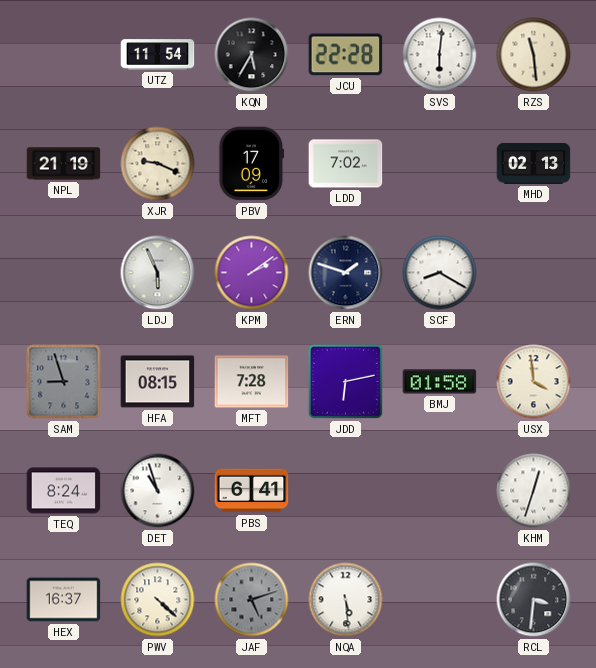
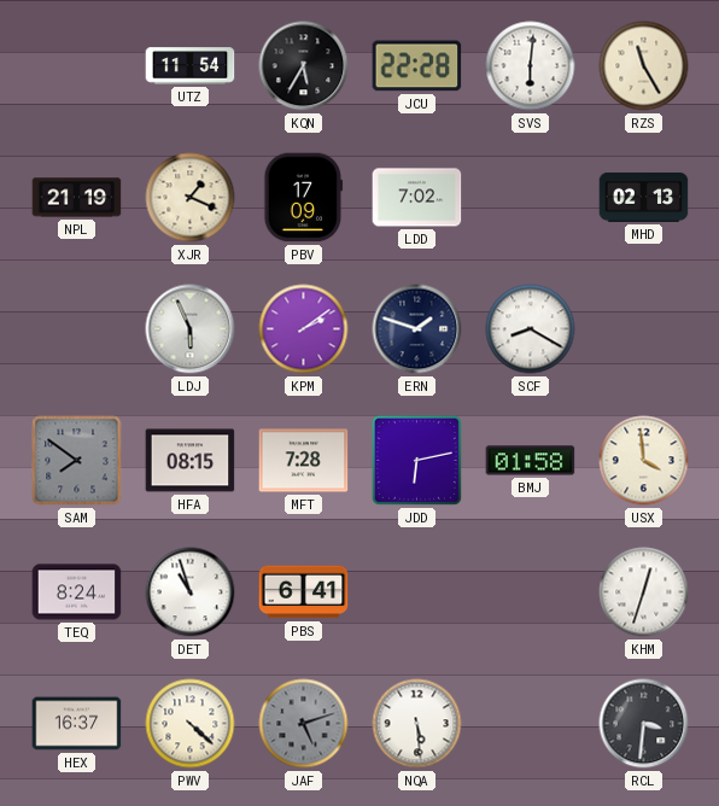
RZS: 11:29 -> 11:25
XJR: 9:19 -> 1:19
SAM: 8:57 -> 7:51
